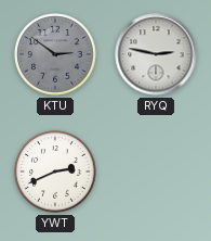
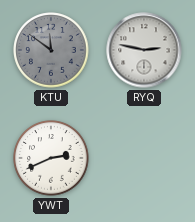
KTU: 2:51 -> 11:51
